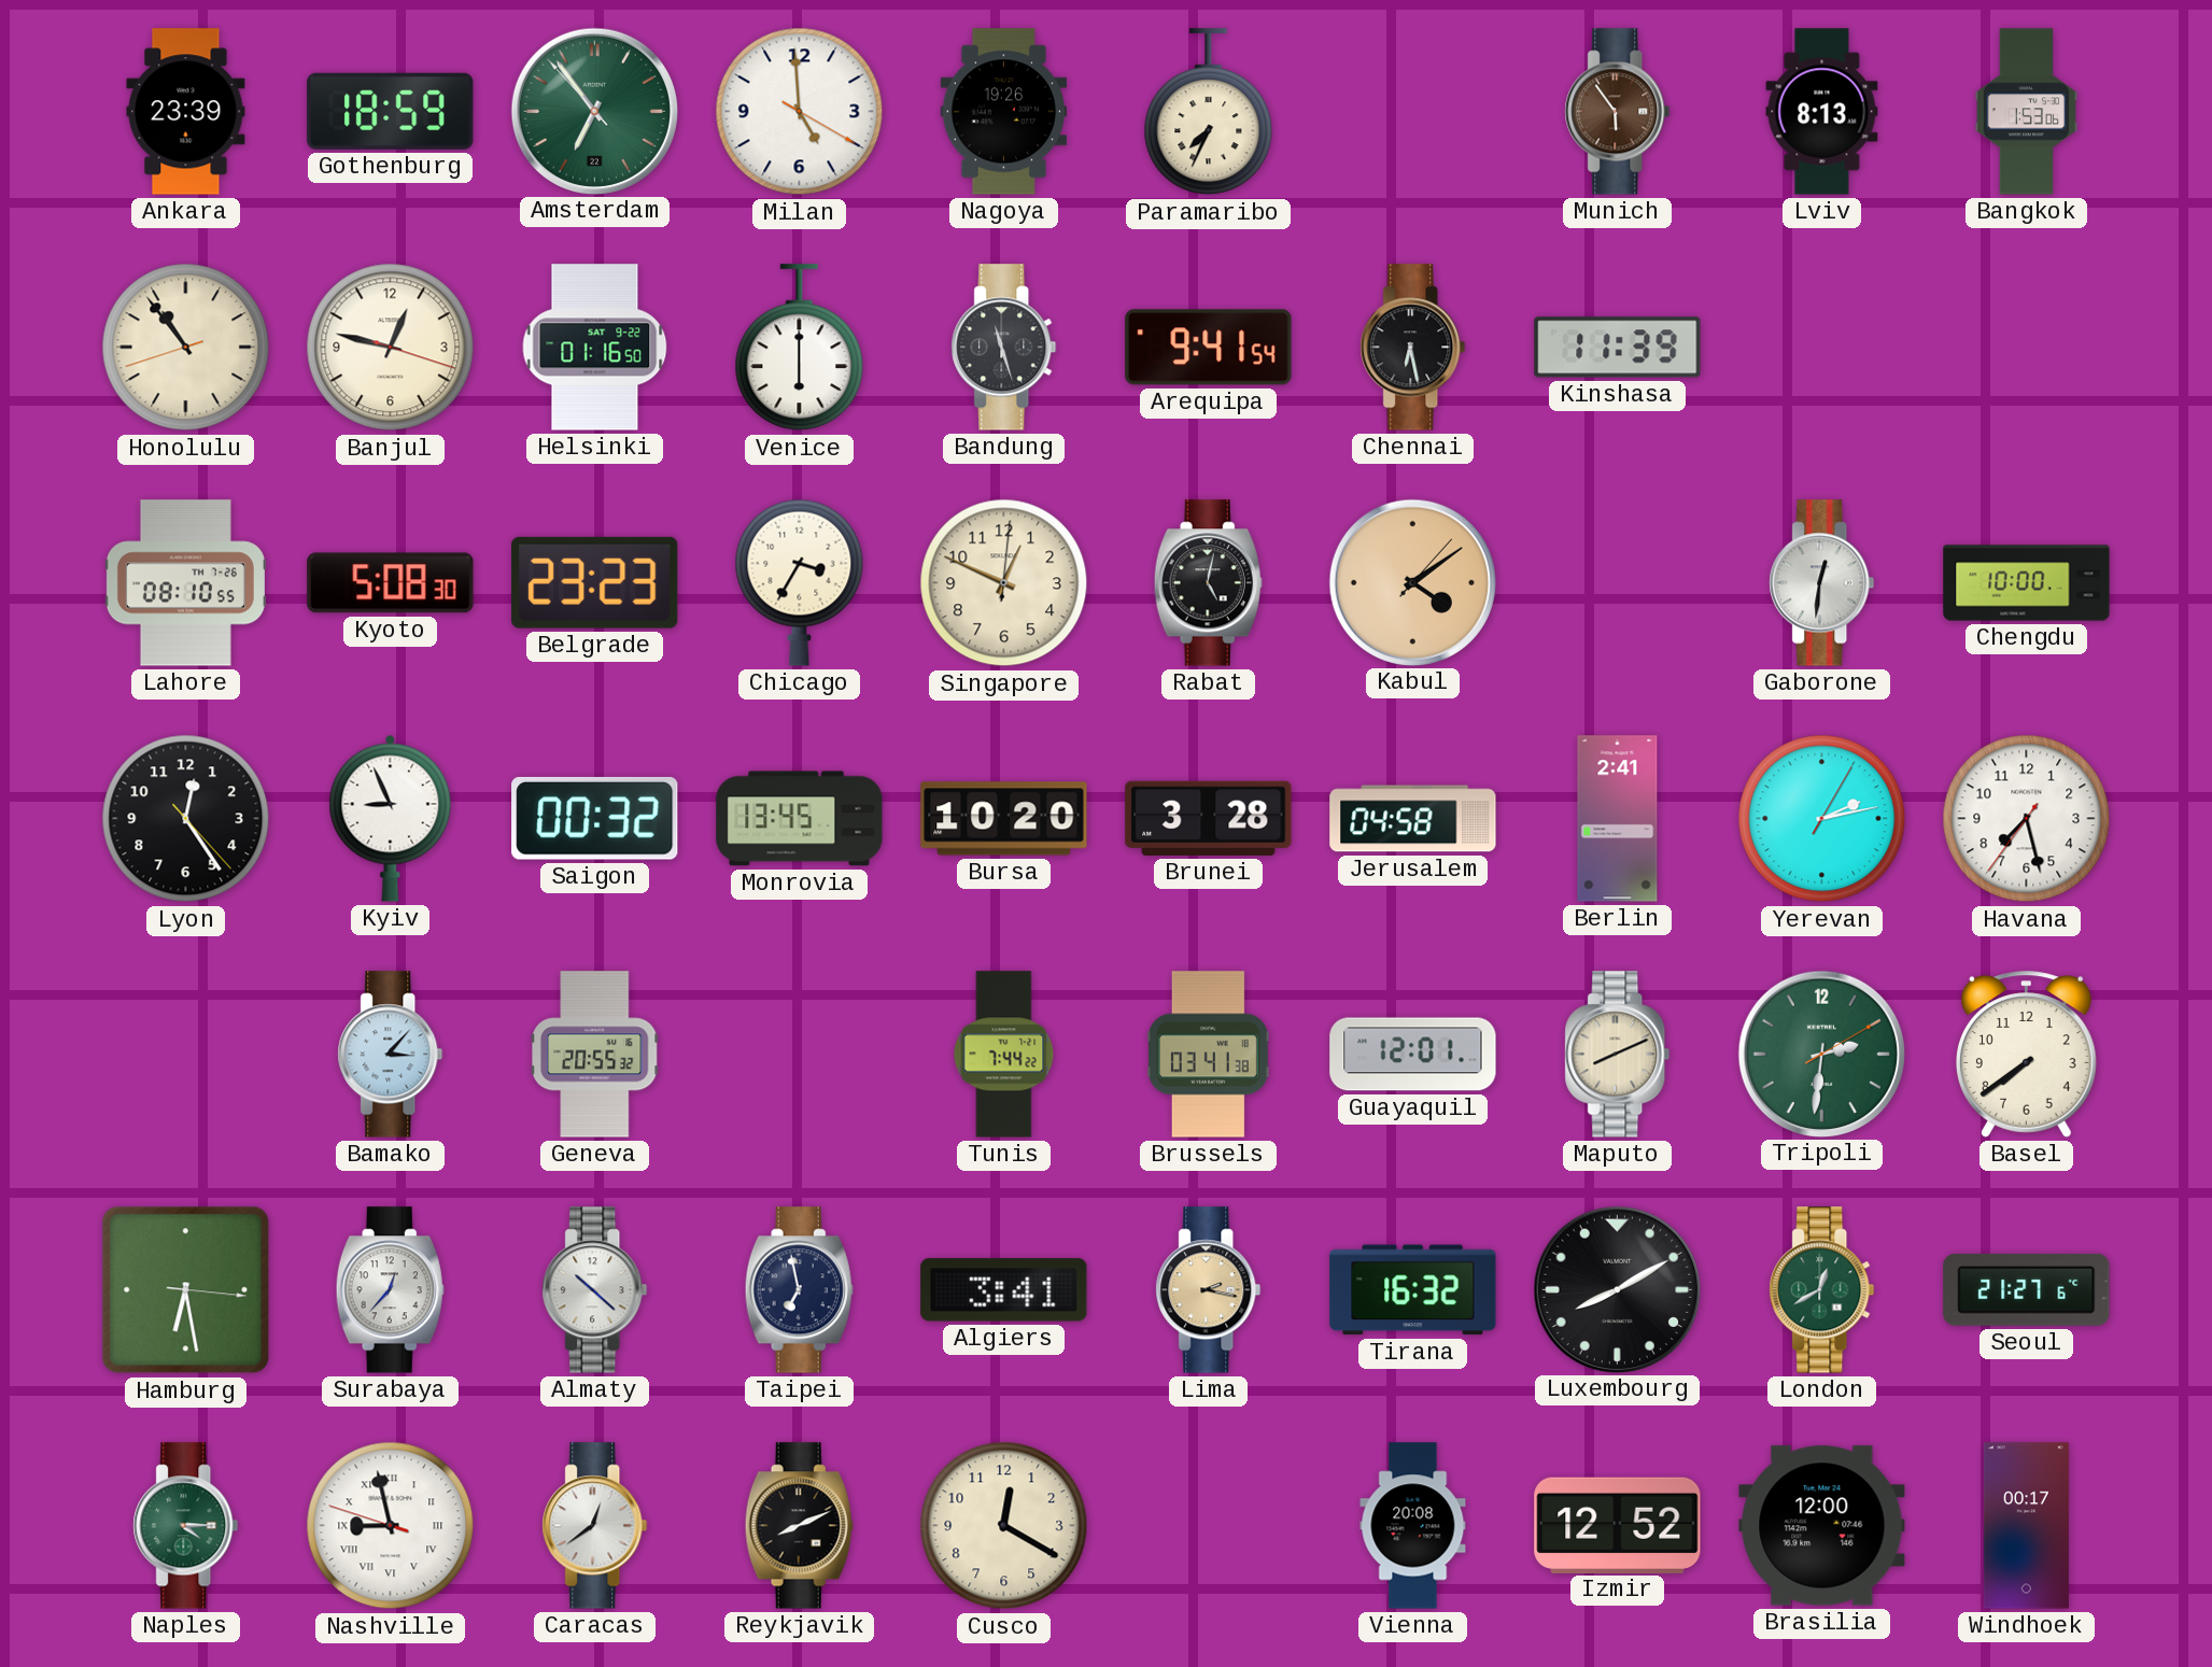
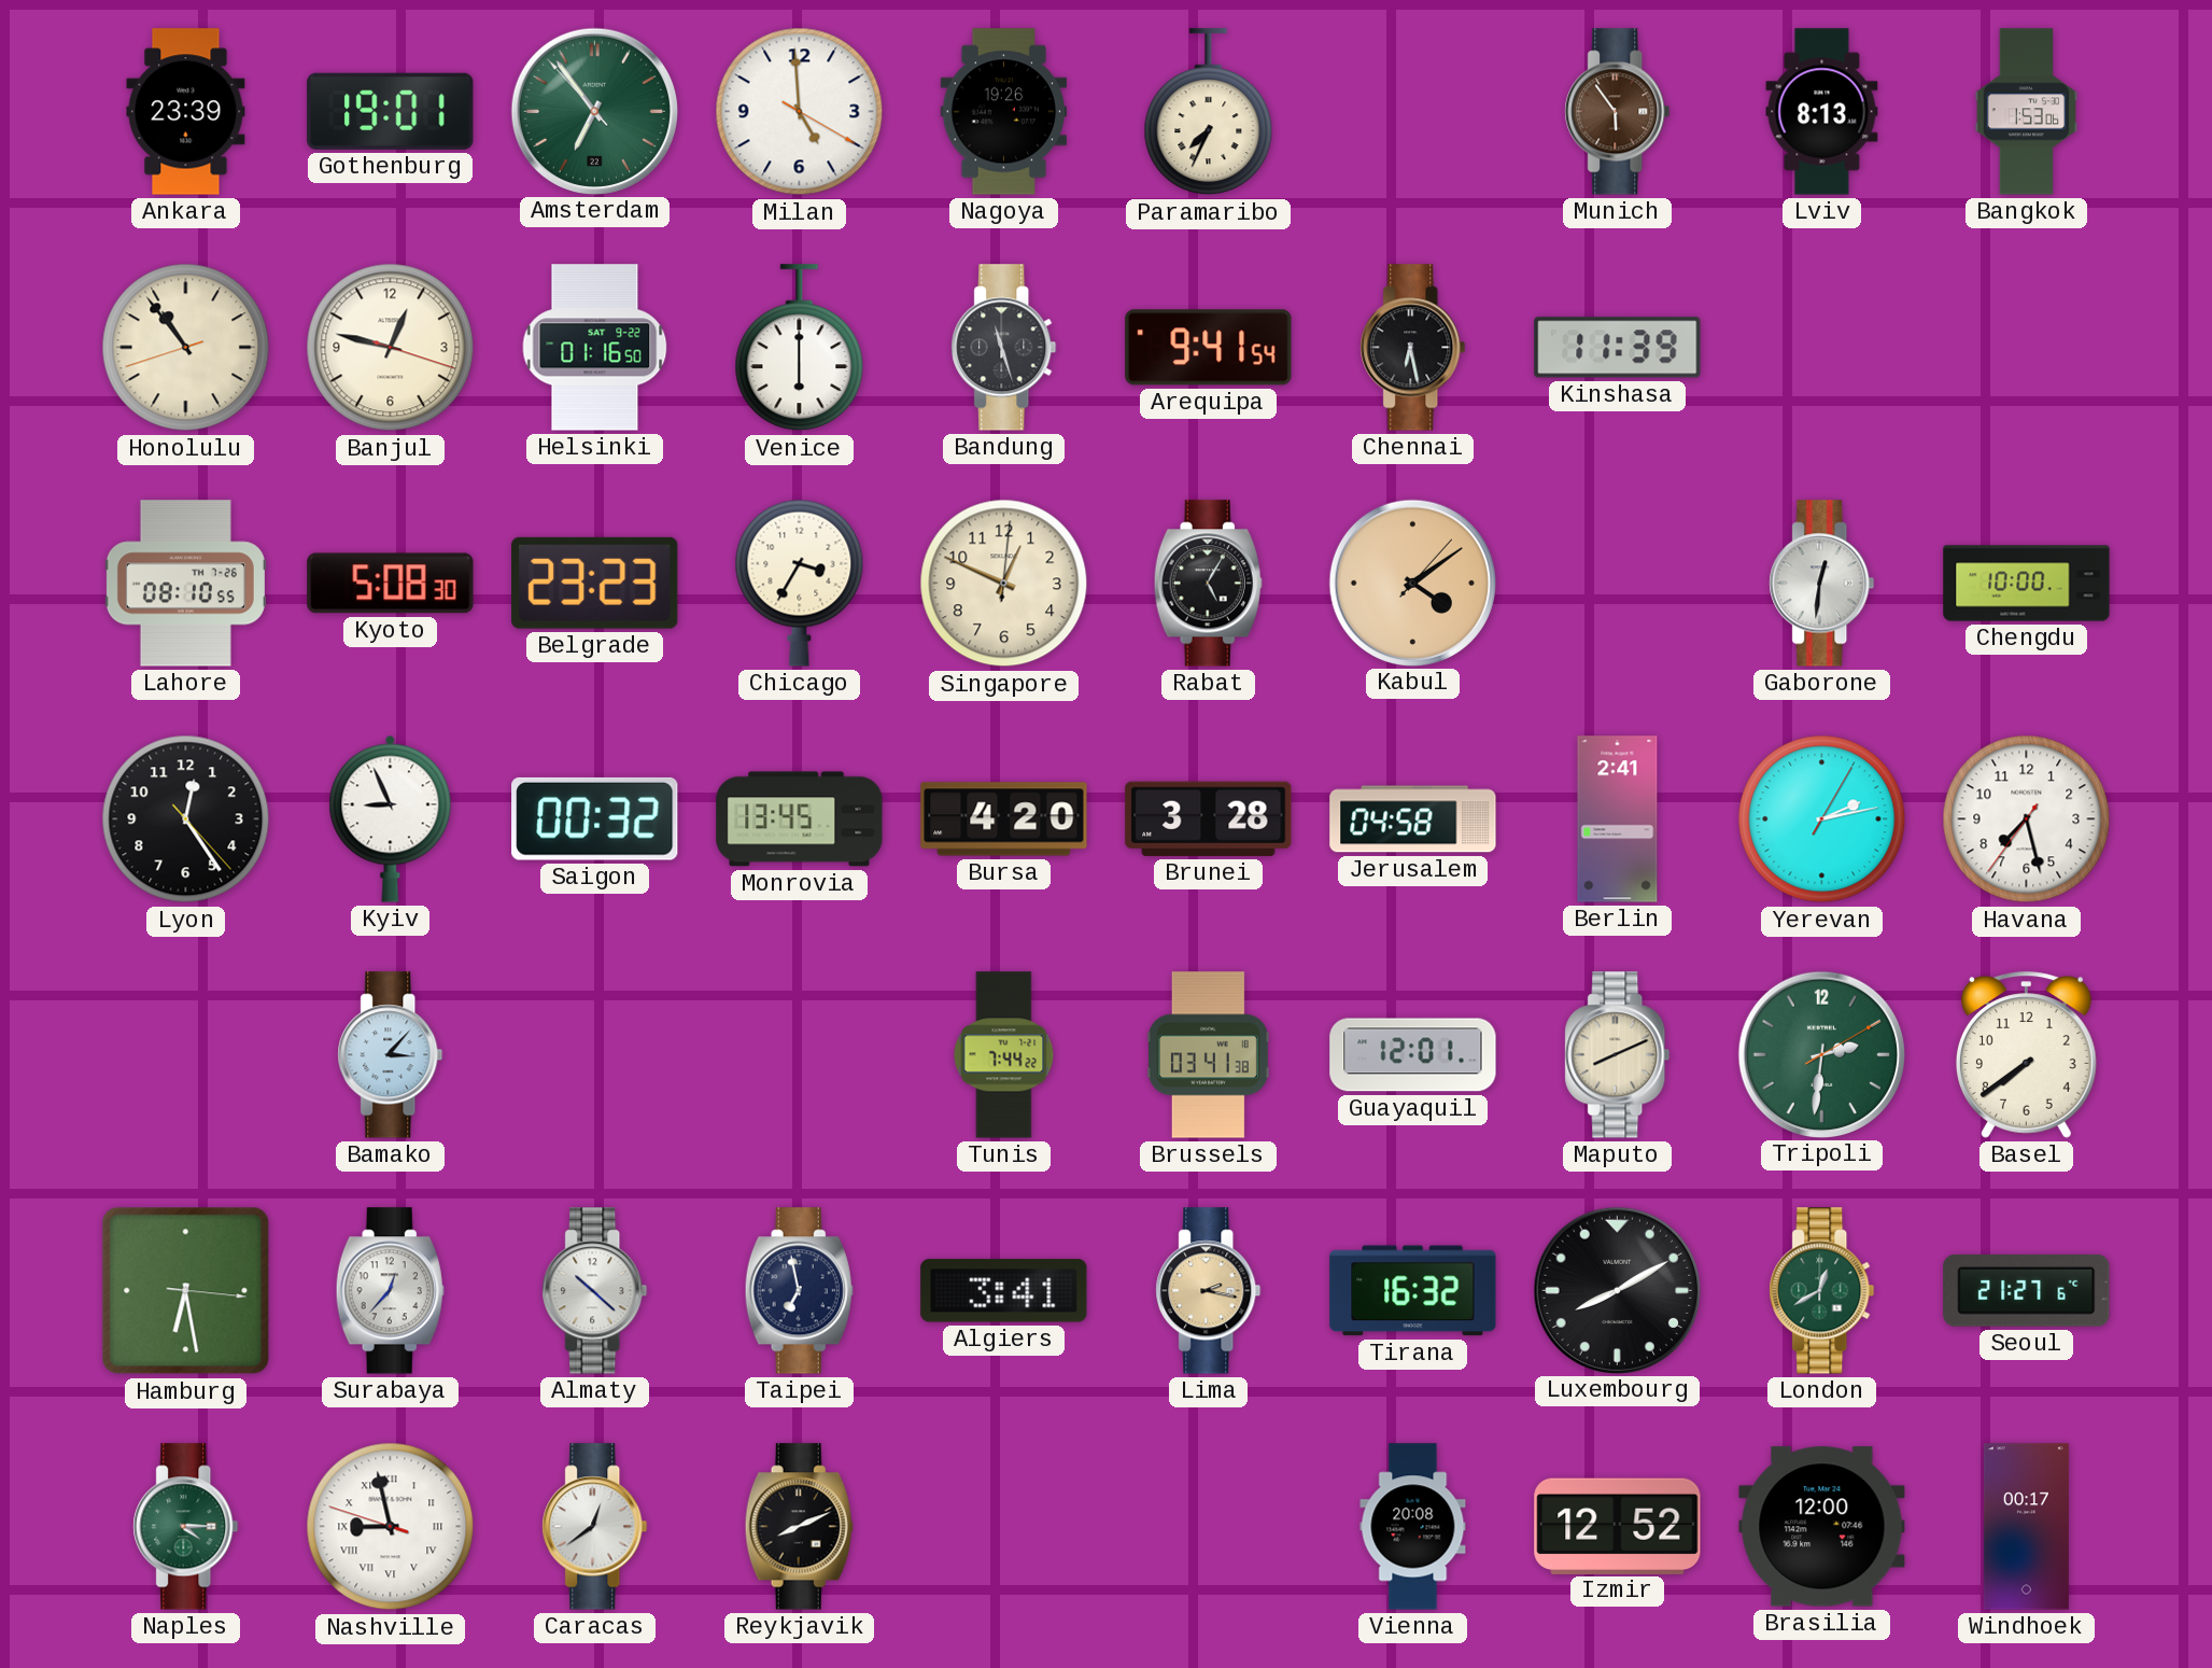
Gothenburg: 18:59 -> 19:01
Rabat: 5:02 -> 5:05
Bursa: 10:20 -> 4:20
Geneva: 20:55 -> none
Cusco: 12:20 -> none
